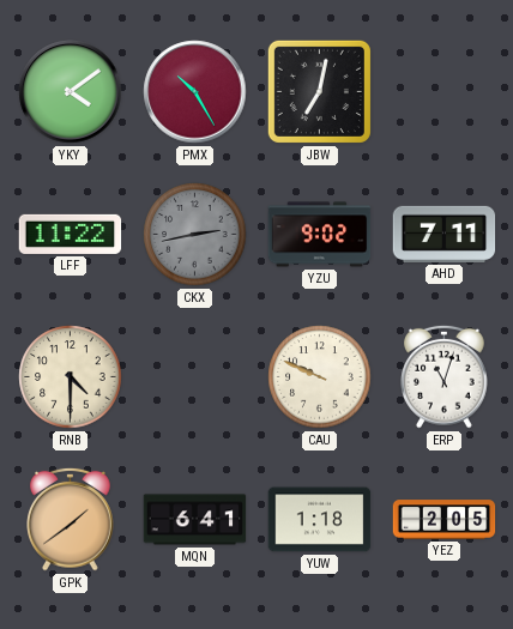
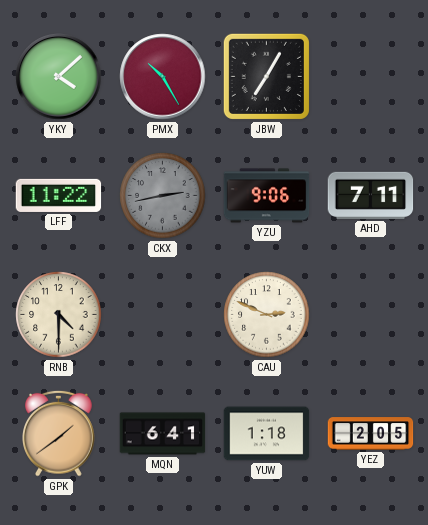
YKY: 4:09 -> 4:08
JBW: 7:02 -> 7:05
YZU: 9:02 -> 9:06
CAU: 9:49 -> 2:49
ERP: 11:03 -> none
